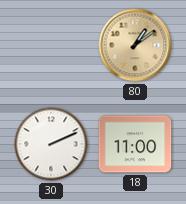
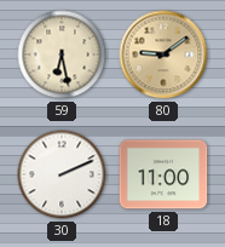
59: none -> 6:28
80: 1:09 -> 9:09
